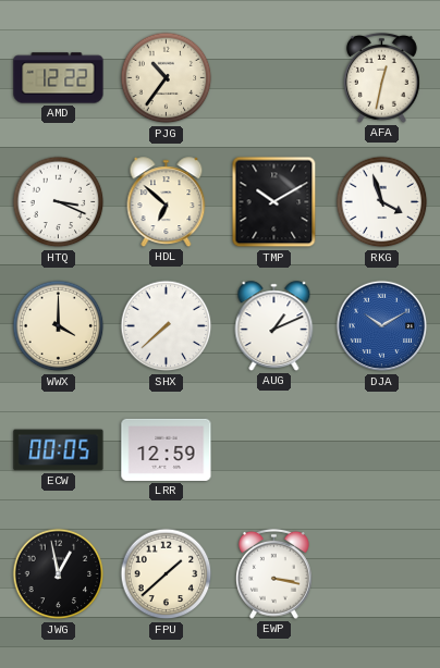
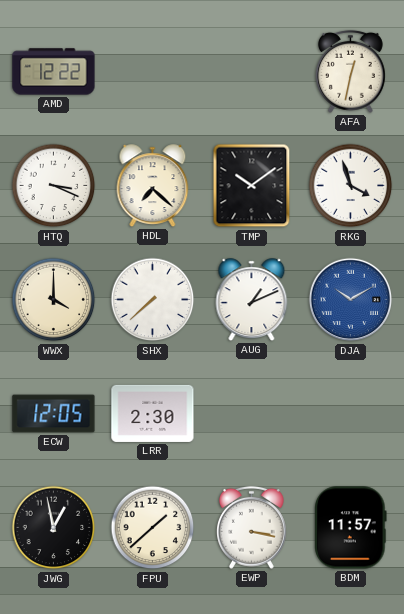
PJG: 10:36 -> none
HDL: 6:52 -> 7:22
TMP: 10:10 -> 10:09
ECW: 00:05 -> 12:05
LRR: 12:59 -> 2:30
BDM: none -> 11:57
